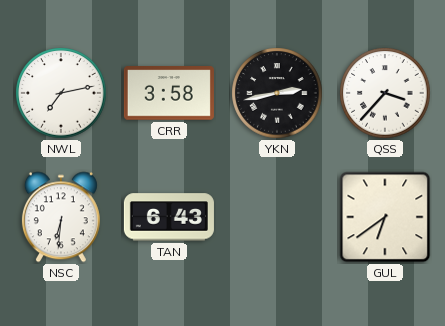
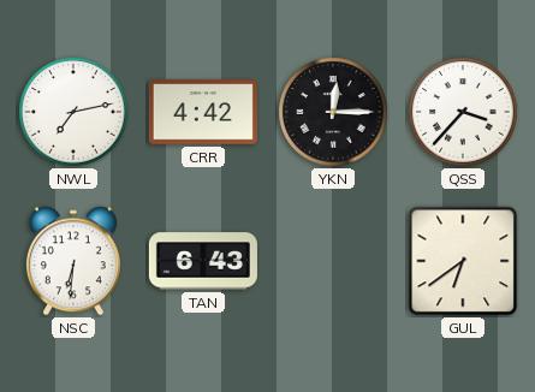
CRR: 3:58 -> 4:42
YKN: 2:43 -> 12:15
